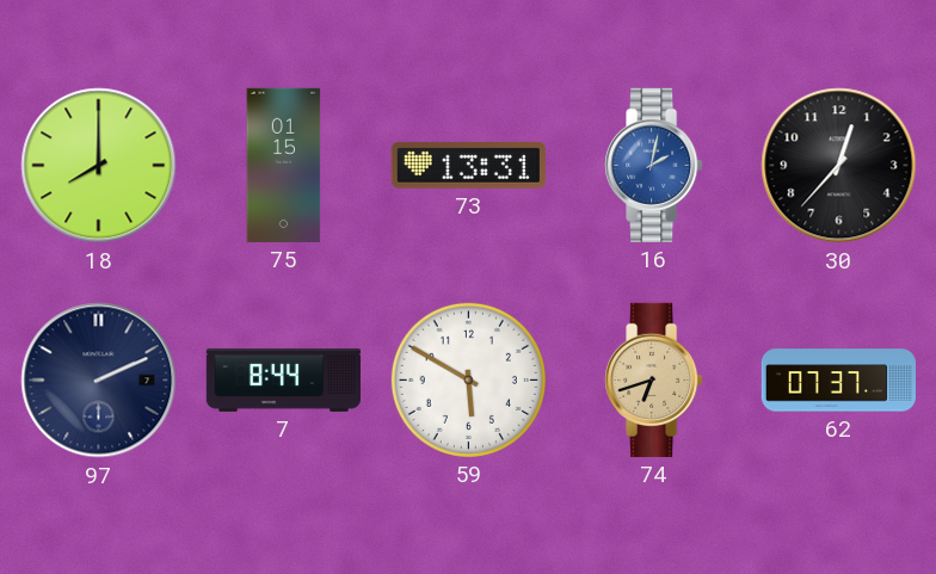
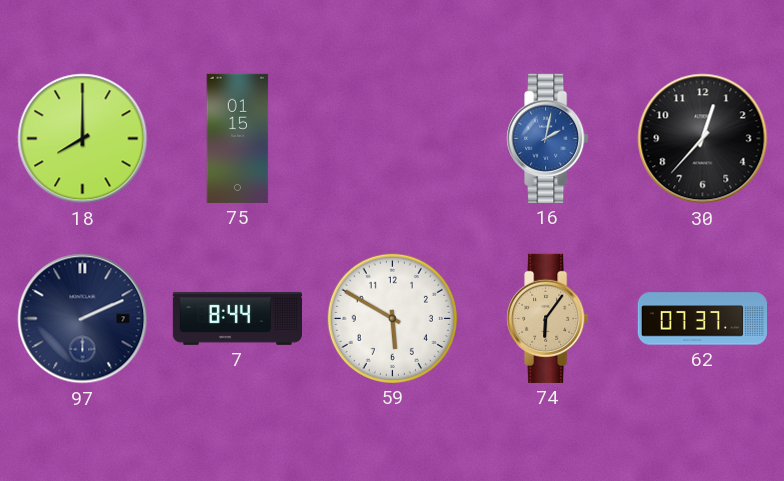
73: 13:31 -> none
74: 6:42 -> 6:06
